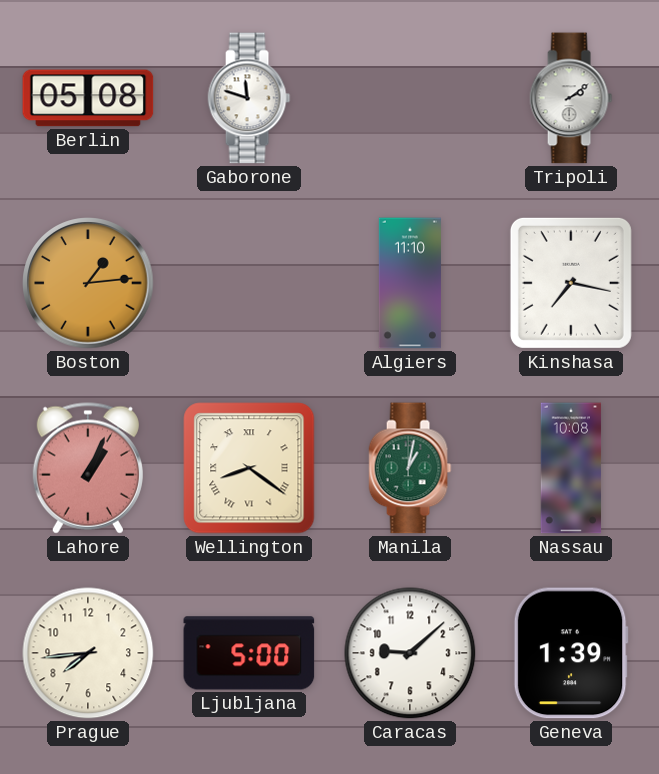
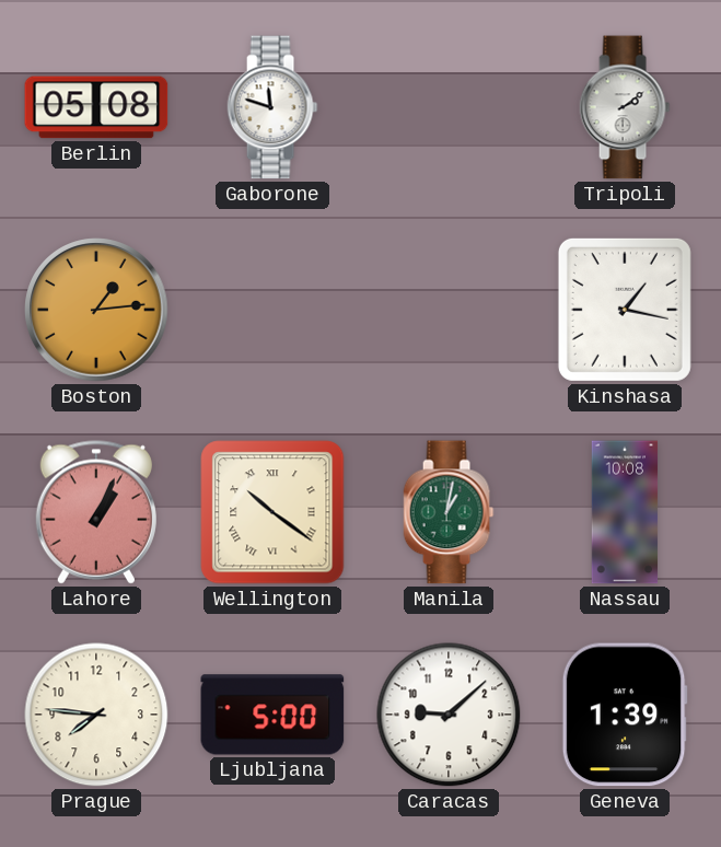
Algiers: 11:10 -> none
Kinshasa: 7:17 -> 1:17
Wellington: 8:21 -> 10:21
Prague: 7:44 -> 7:46
